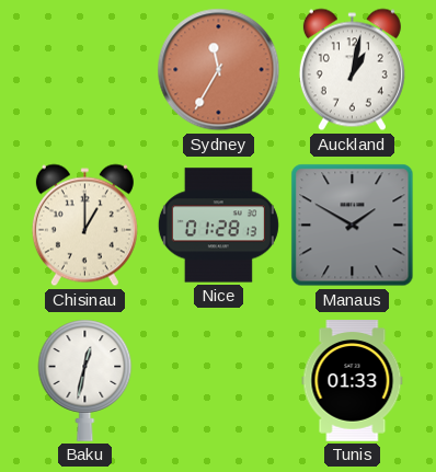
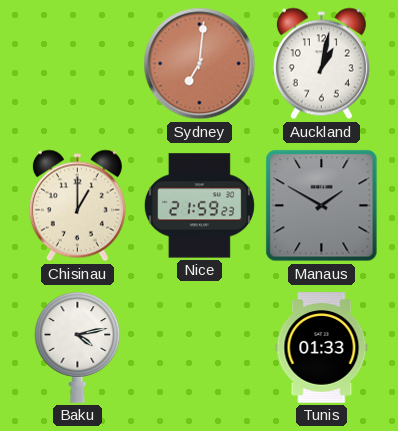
Sydney: 11:35 -> 7:01
Nice: 01:28 -> 21:59
Baku: 12:32 -> 4:13
